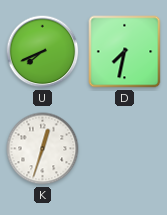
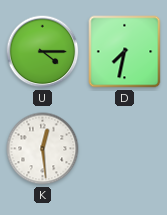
U: 7:41 -> 4:15
K: 12:33 -> 12:29
